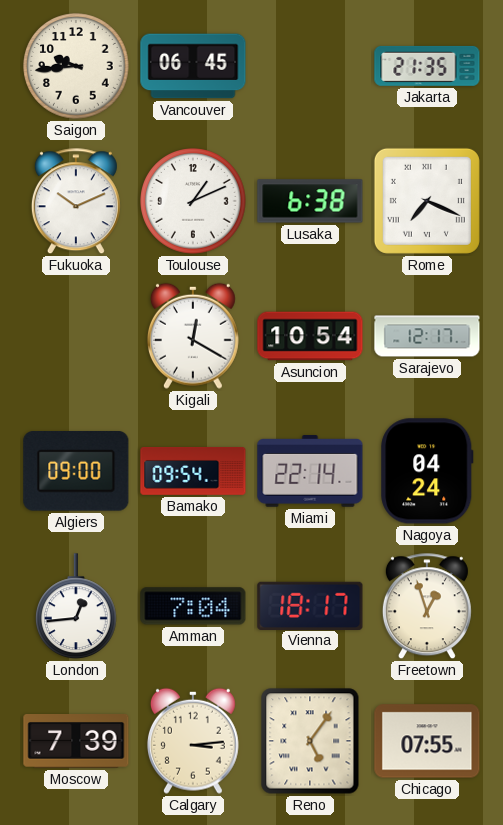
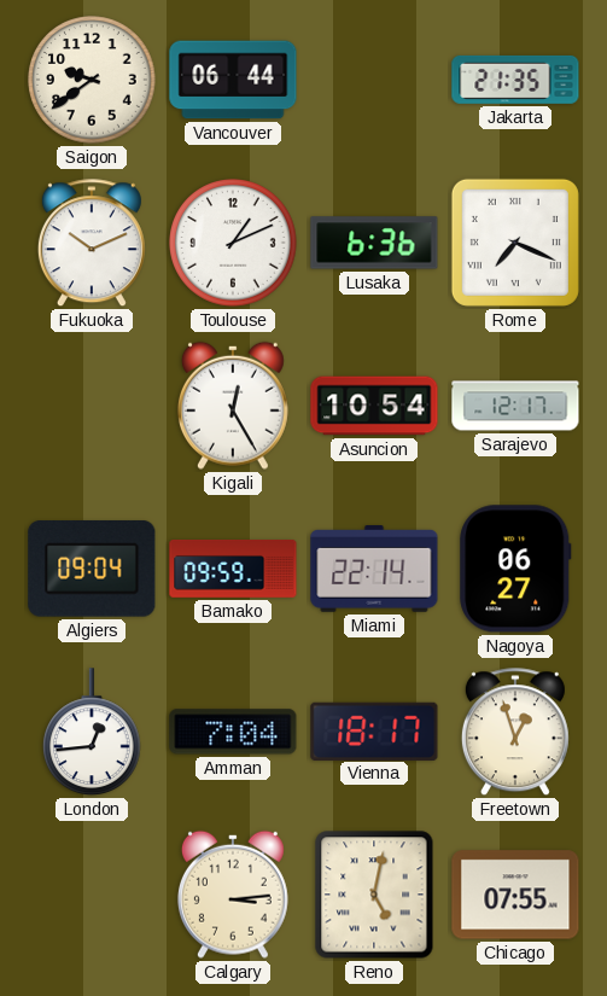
Saigon: 9:44 -> 9:39
Vancouver: 06:45 -> 06:44
Lusaka: 6:38 -> 6:36
Kigali: 12:20 -> 12:25
Algiers: 09:00 -> 09:04
Bamako: 09:54 -> 09:59
Nagoya: 04:24 -> 06:27
Moscow: 7:39 -> none
Reno: 5:06 -> 5:02
